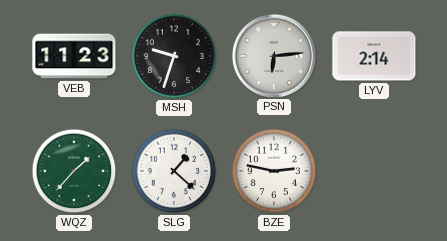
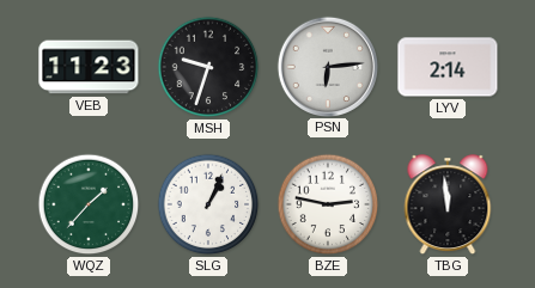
SLG: 1:22 -> 1:04
TBG: none -> 11:59
